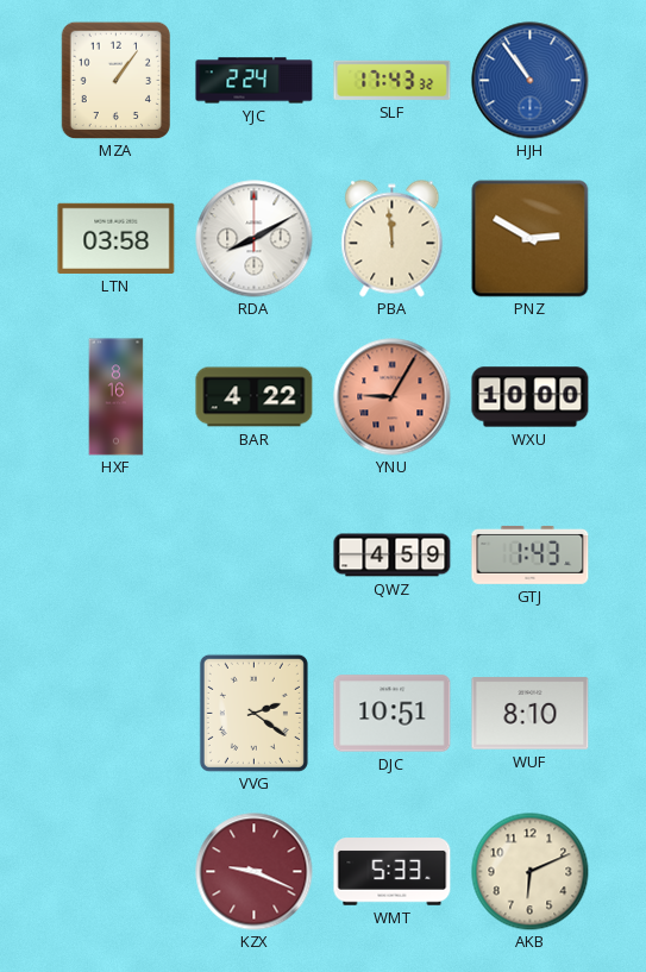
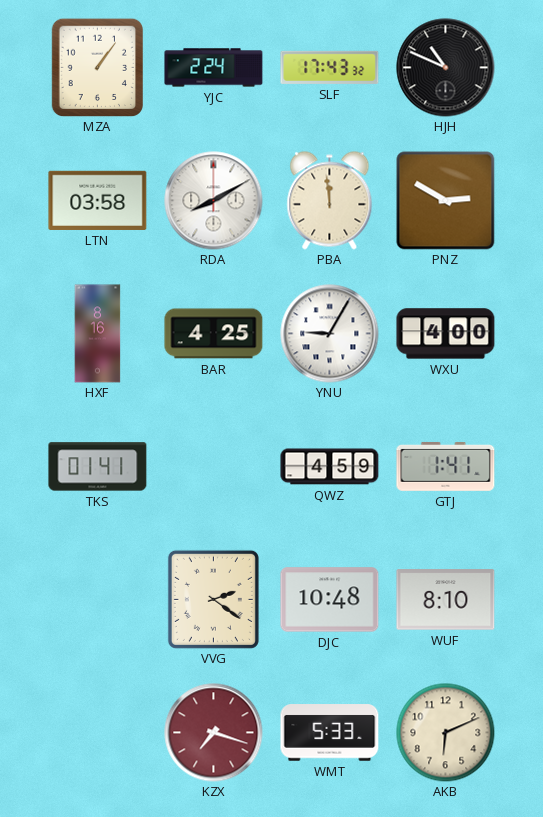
HJH: 10:54 -> 10:49
HJH dial: blue -> black
BAR: 4:22 -> 4:25
YNU dial: salmon -> white
WXU: 10:00 -> 4:00
TKS: none -> 01:41
GTJ: 1:43 -> 1:41
DJC: 10:51 -> 10:48
KZX: 9:19 -> 7:18
